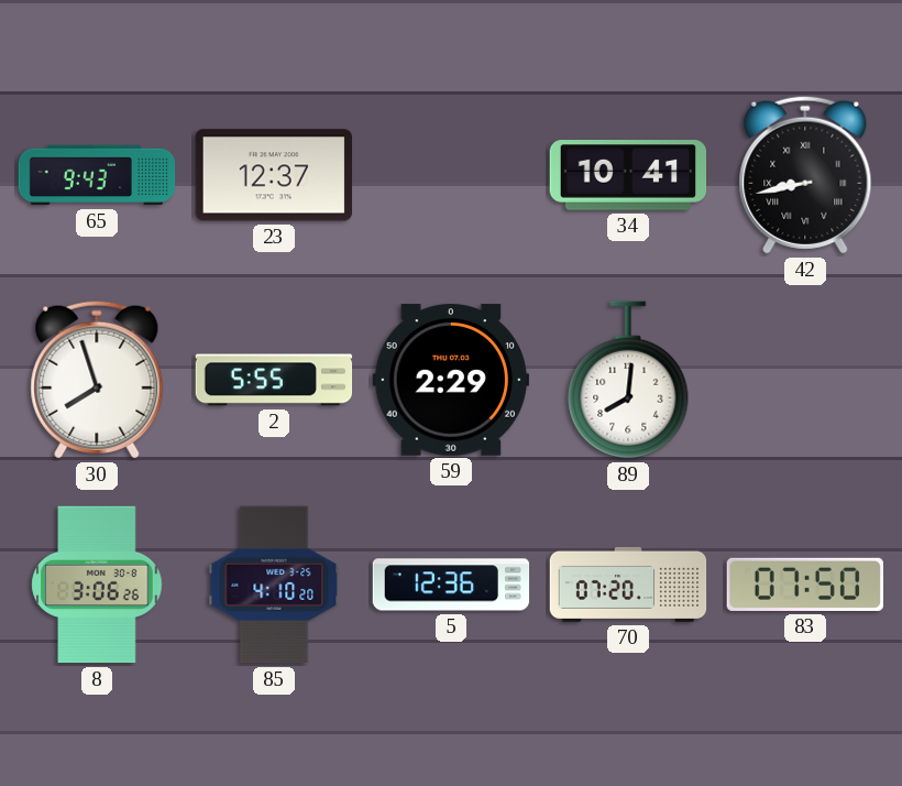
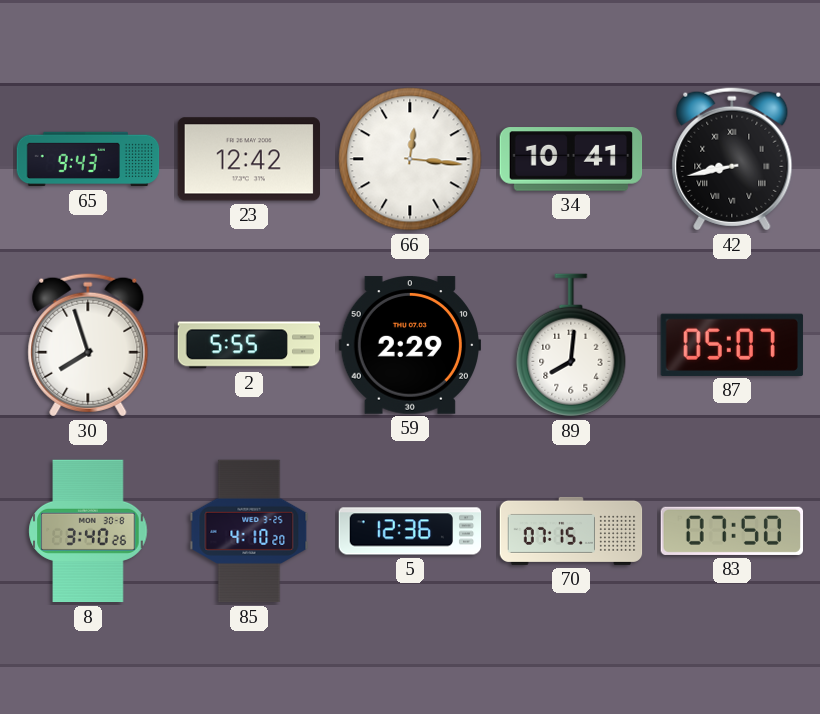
23: 12:37 -> 12:42
66: none -> 12:16
87: none -> 05:07
8: 3:06 -> 3:40
70: 07:20 -> 07:15
